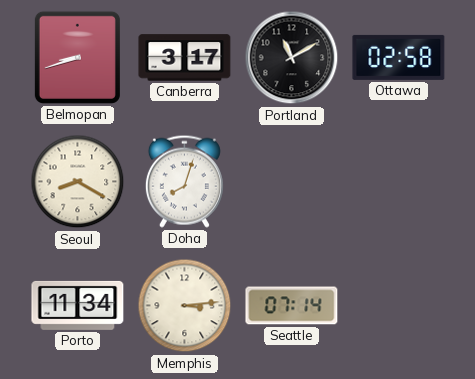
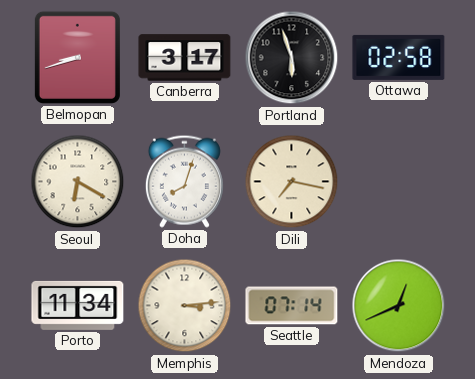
Portland: 11:10 -> 5:57
Seoul: 8:20 -> 6:20
Dili: none -> 7:17
Mendoza: none -> 12:41
